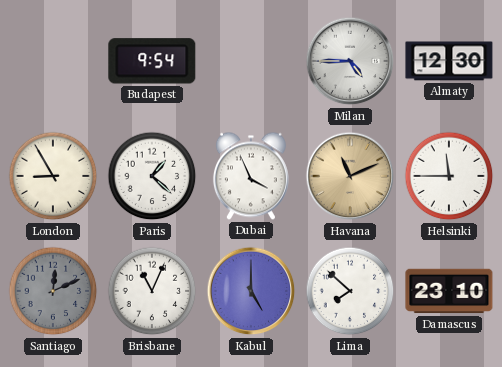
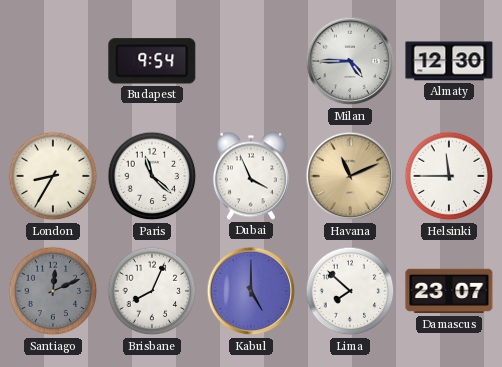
London: 8:55 -> 8:35
Paris: 1:22 -> 11:22
Brisbane: 11:04 -> 8:04
Damascus: 23:10 -> 23:07
